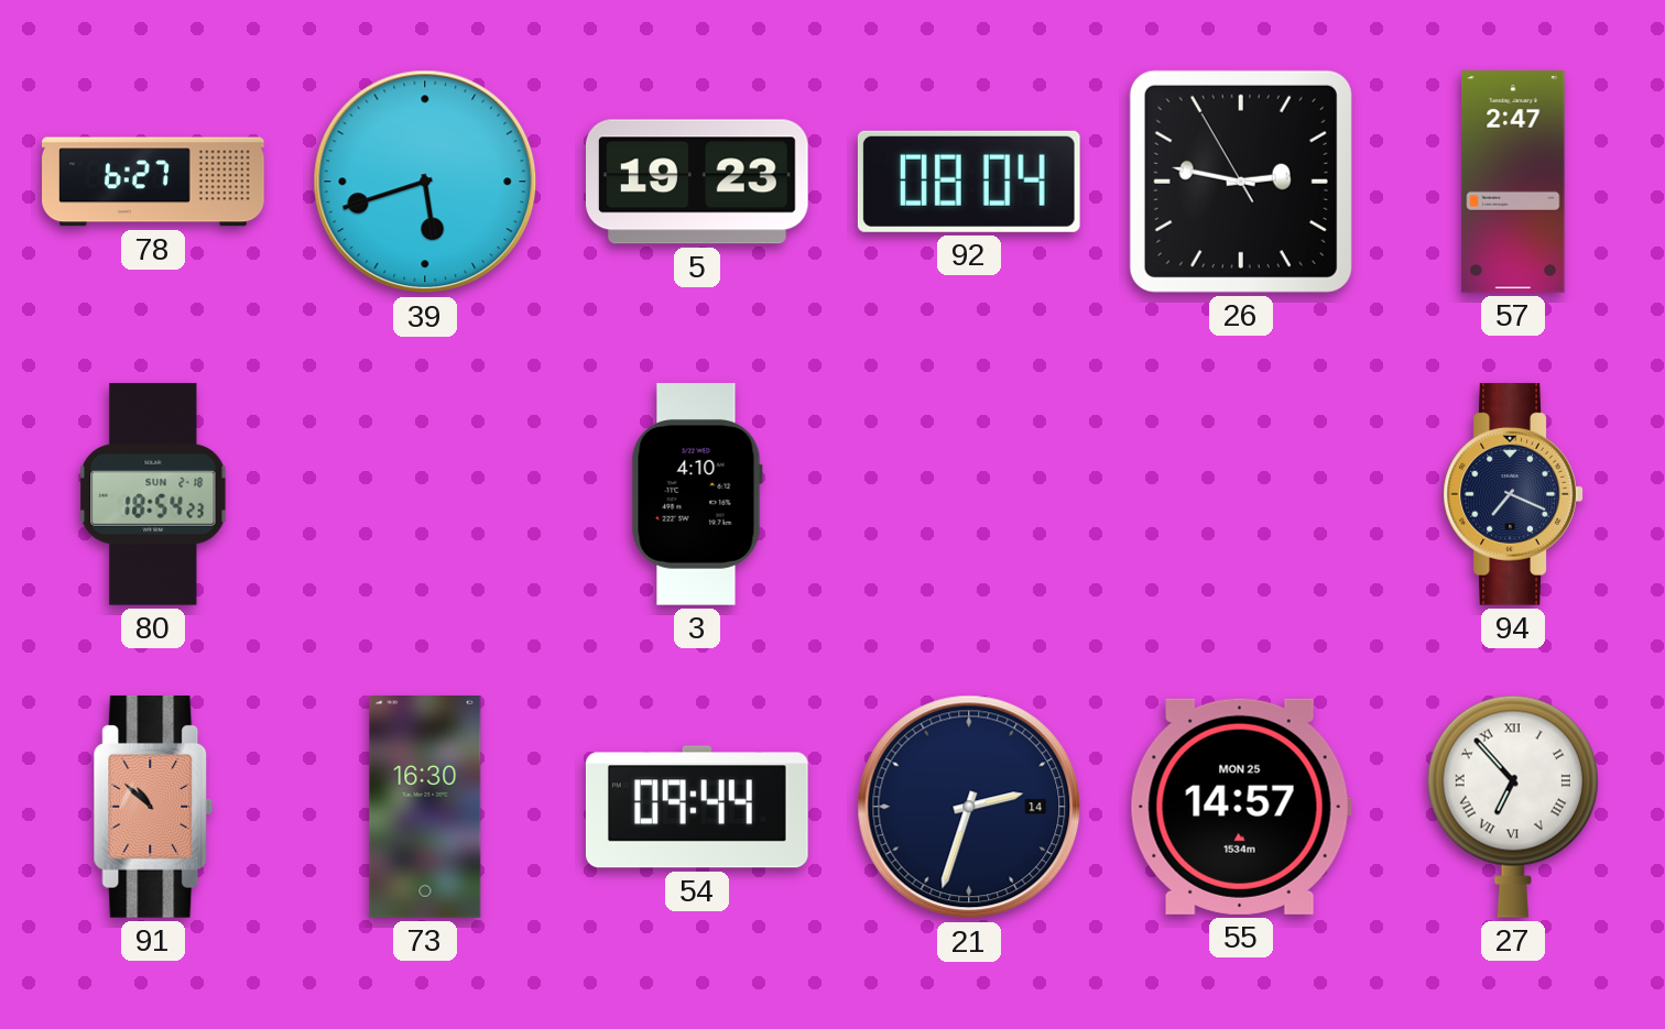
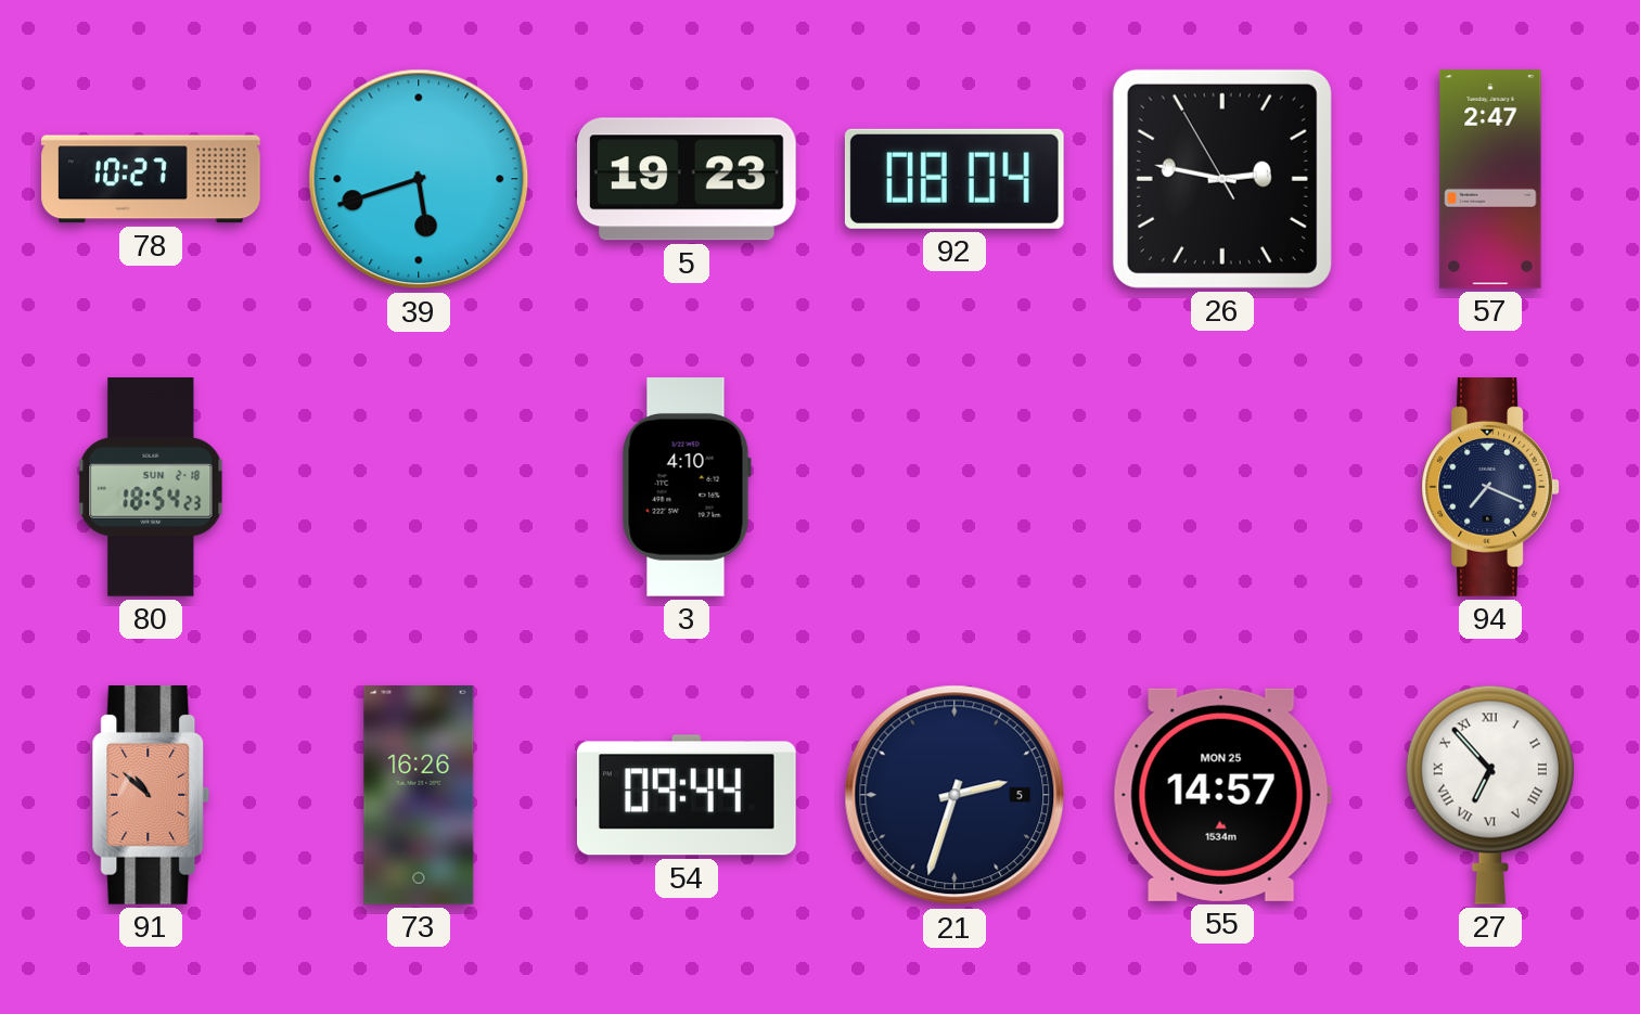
78: 6:27 -> 10:27
73: 16:30 -> 16:26
21 date: 14 -> 5
